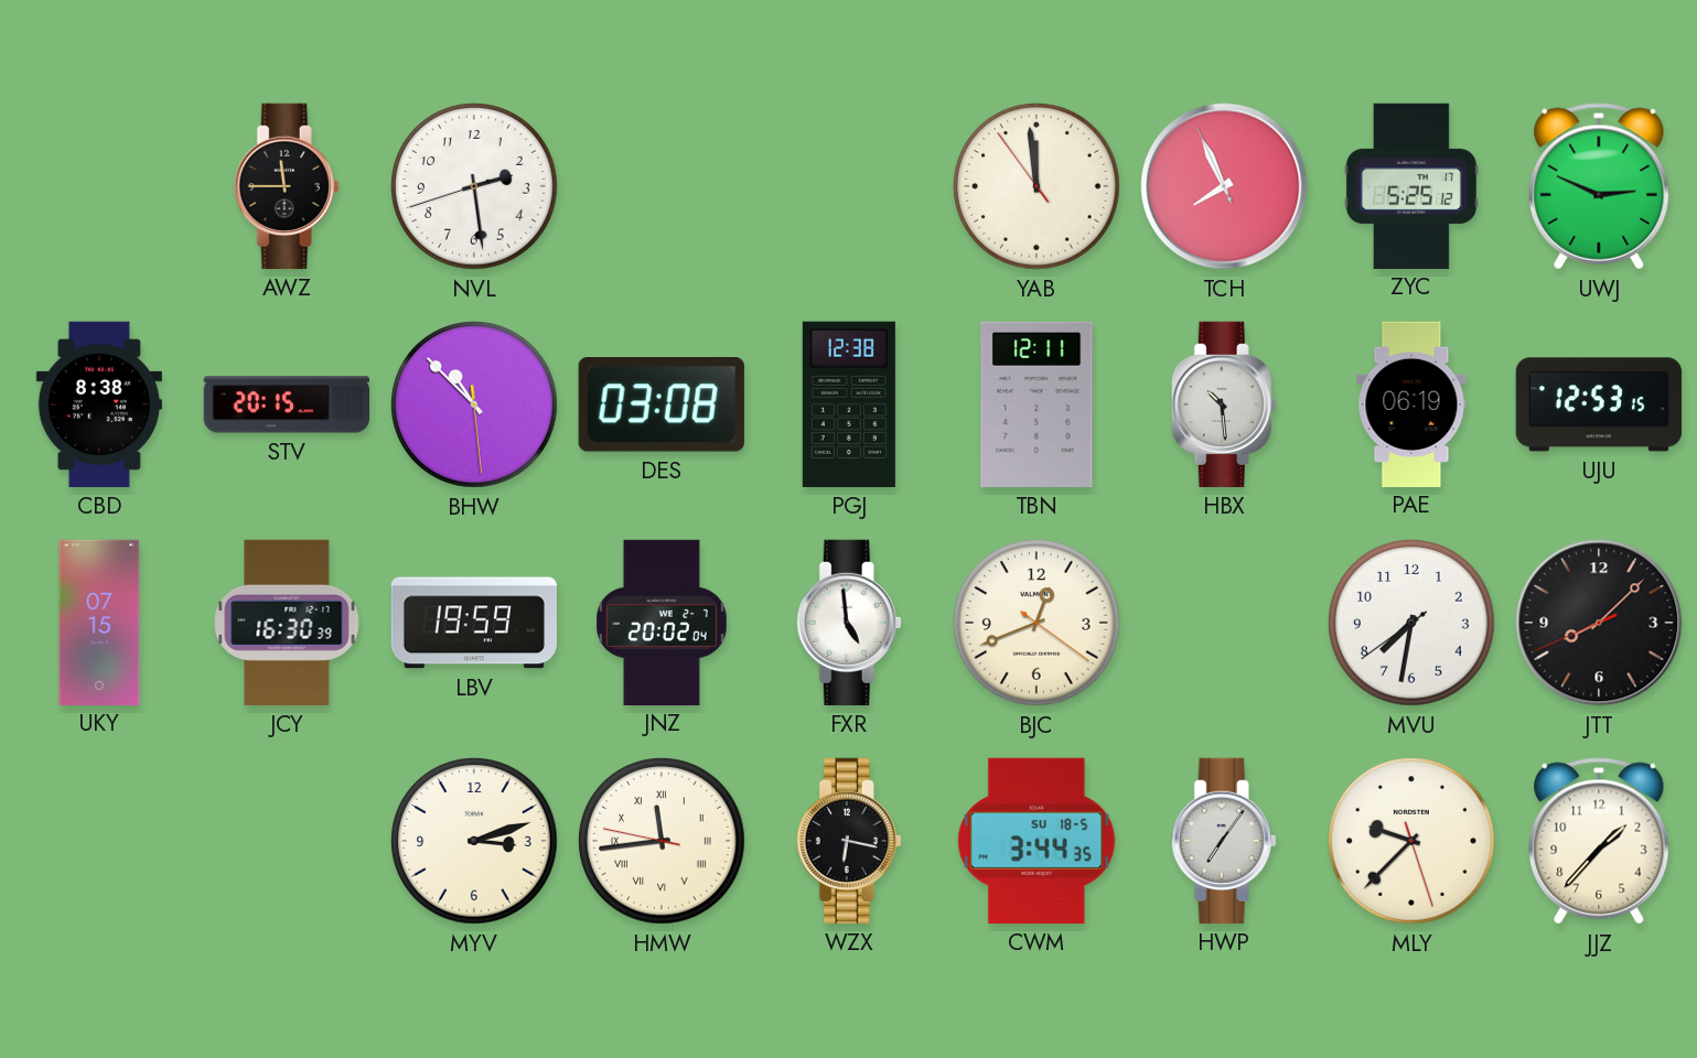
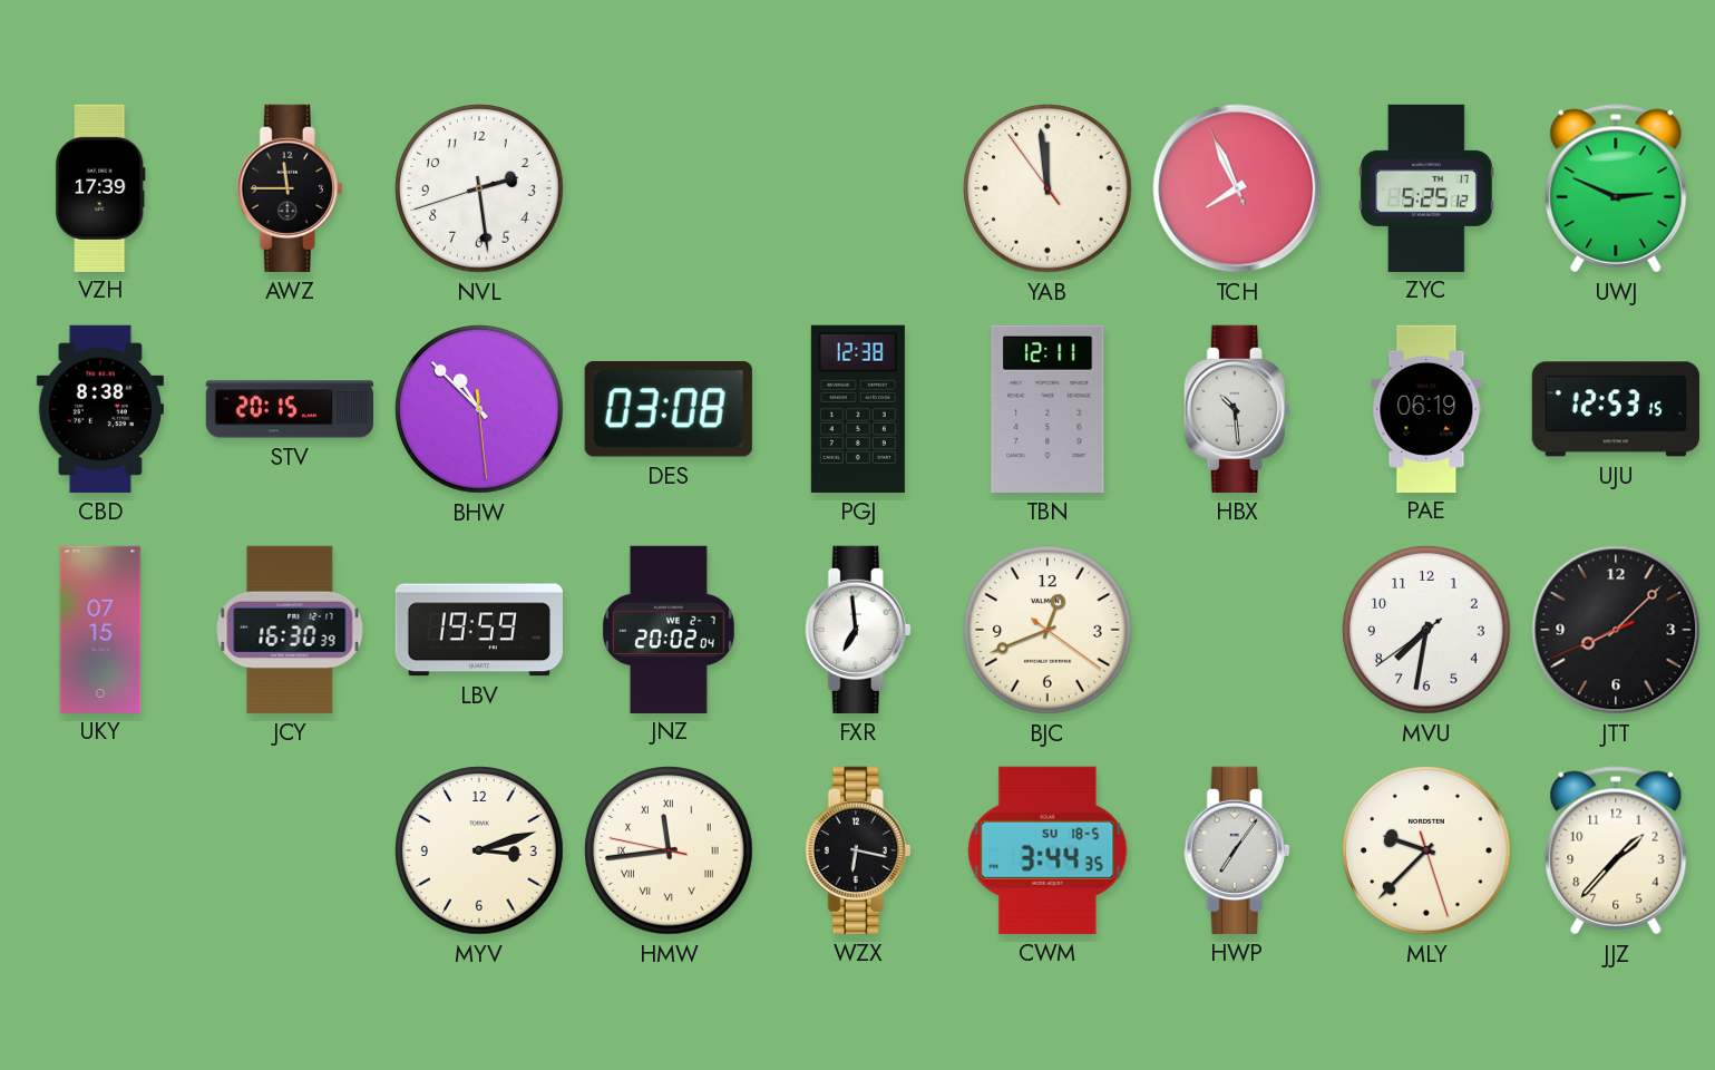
VZH: none -> 17:39
FXR: 4:59 -> 6:59
